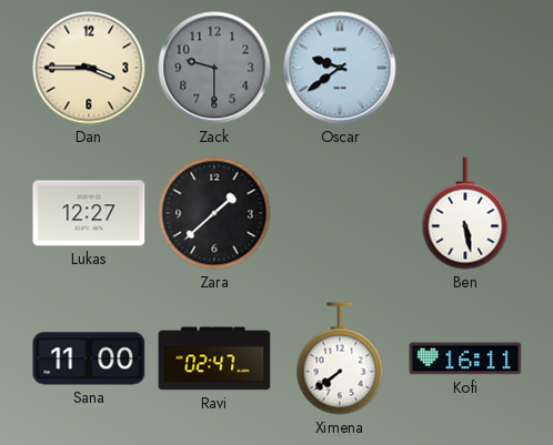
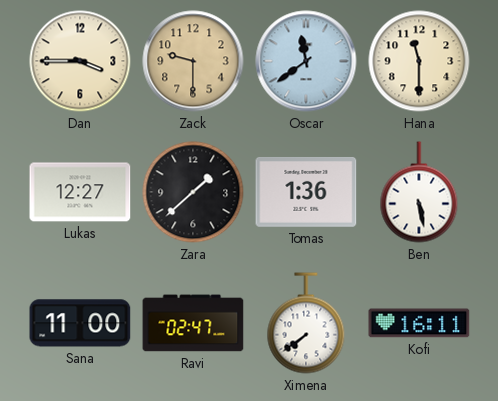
Zack dial: grey -> champagne
Oscar: 9:39 -> 11:39
Hana: none -> 11:30
Tomas: none -> 1:36
